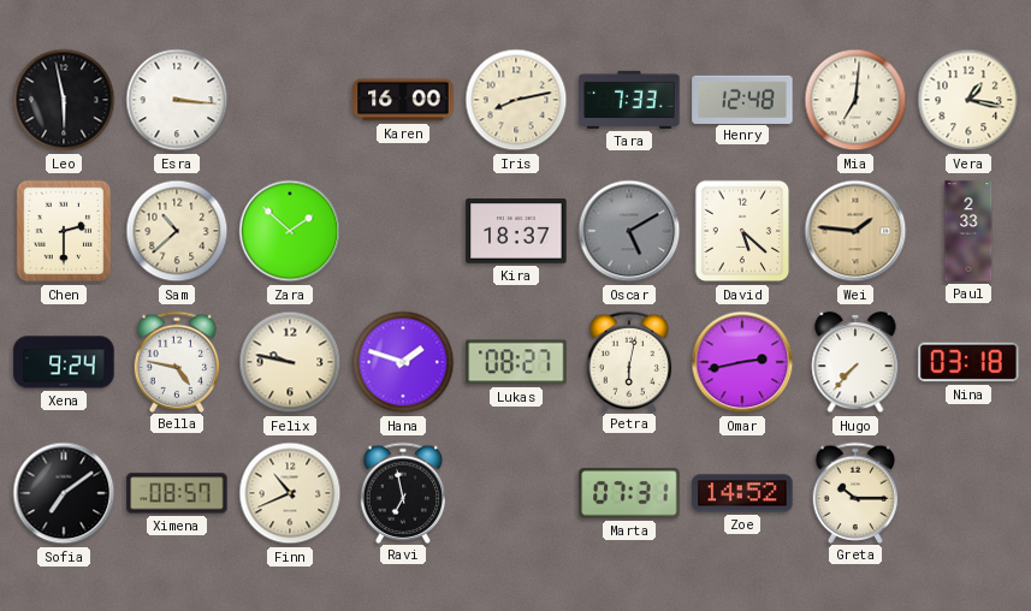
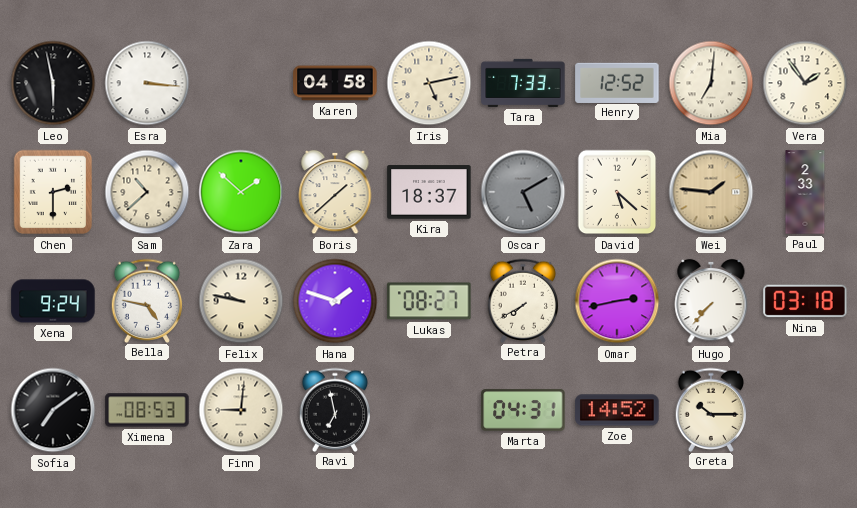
Karen: 16:00 -> 04:58
Iris: 8:13 -> 5:13
Henry: 12:48 -> 12:52
Vera: 1:17 -> 1:54
Boris: none -> 1:38
Petra: 6:02 -> 7:40
Ximena: 08:57 -> 08:53
Finn: 10:41 -> 9:01
Marta: 07:31 -> 04:31
